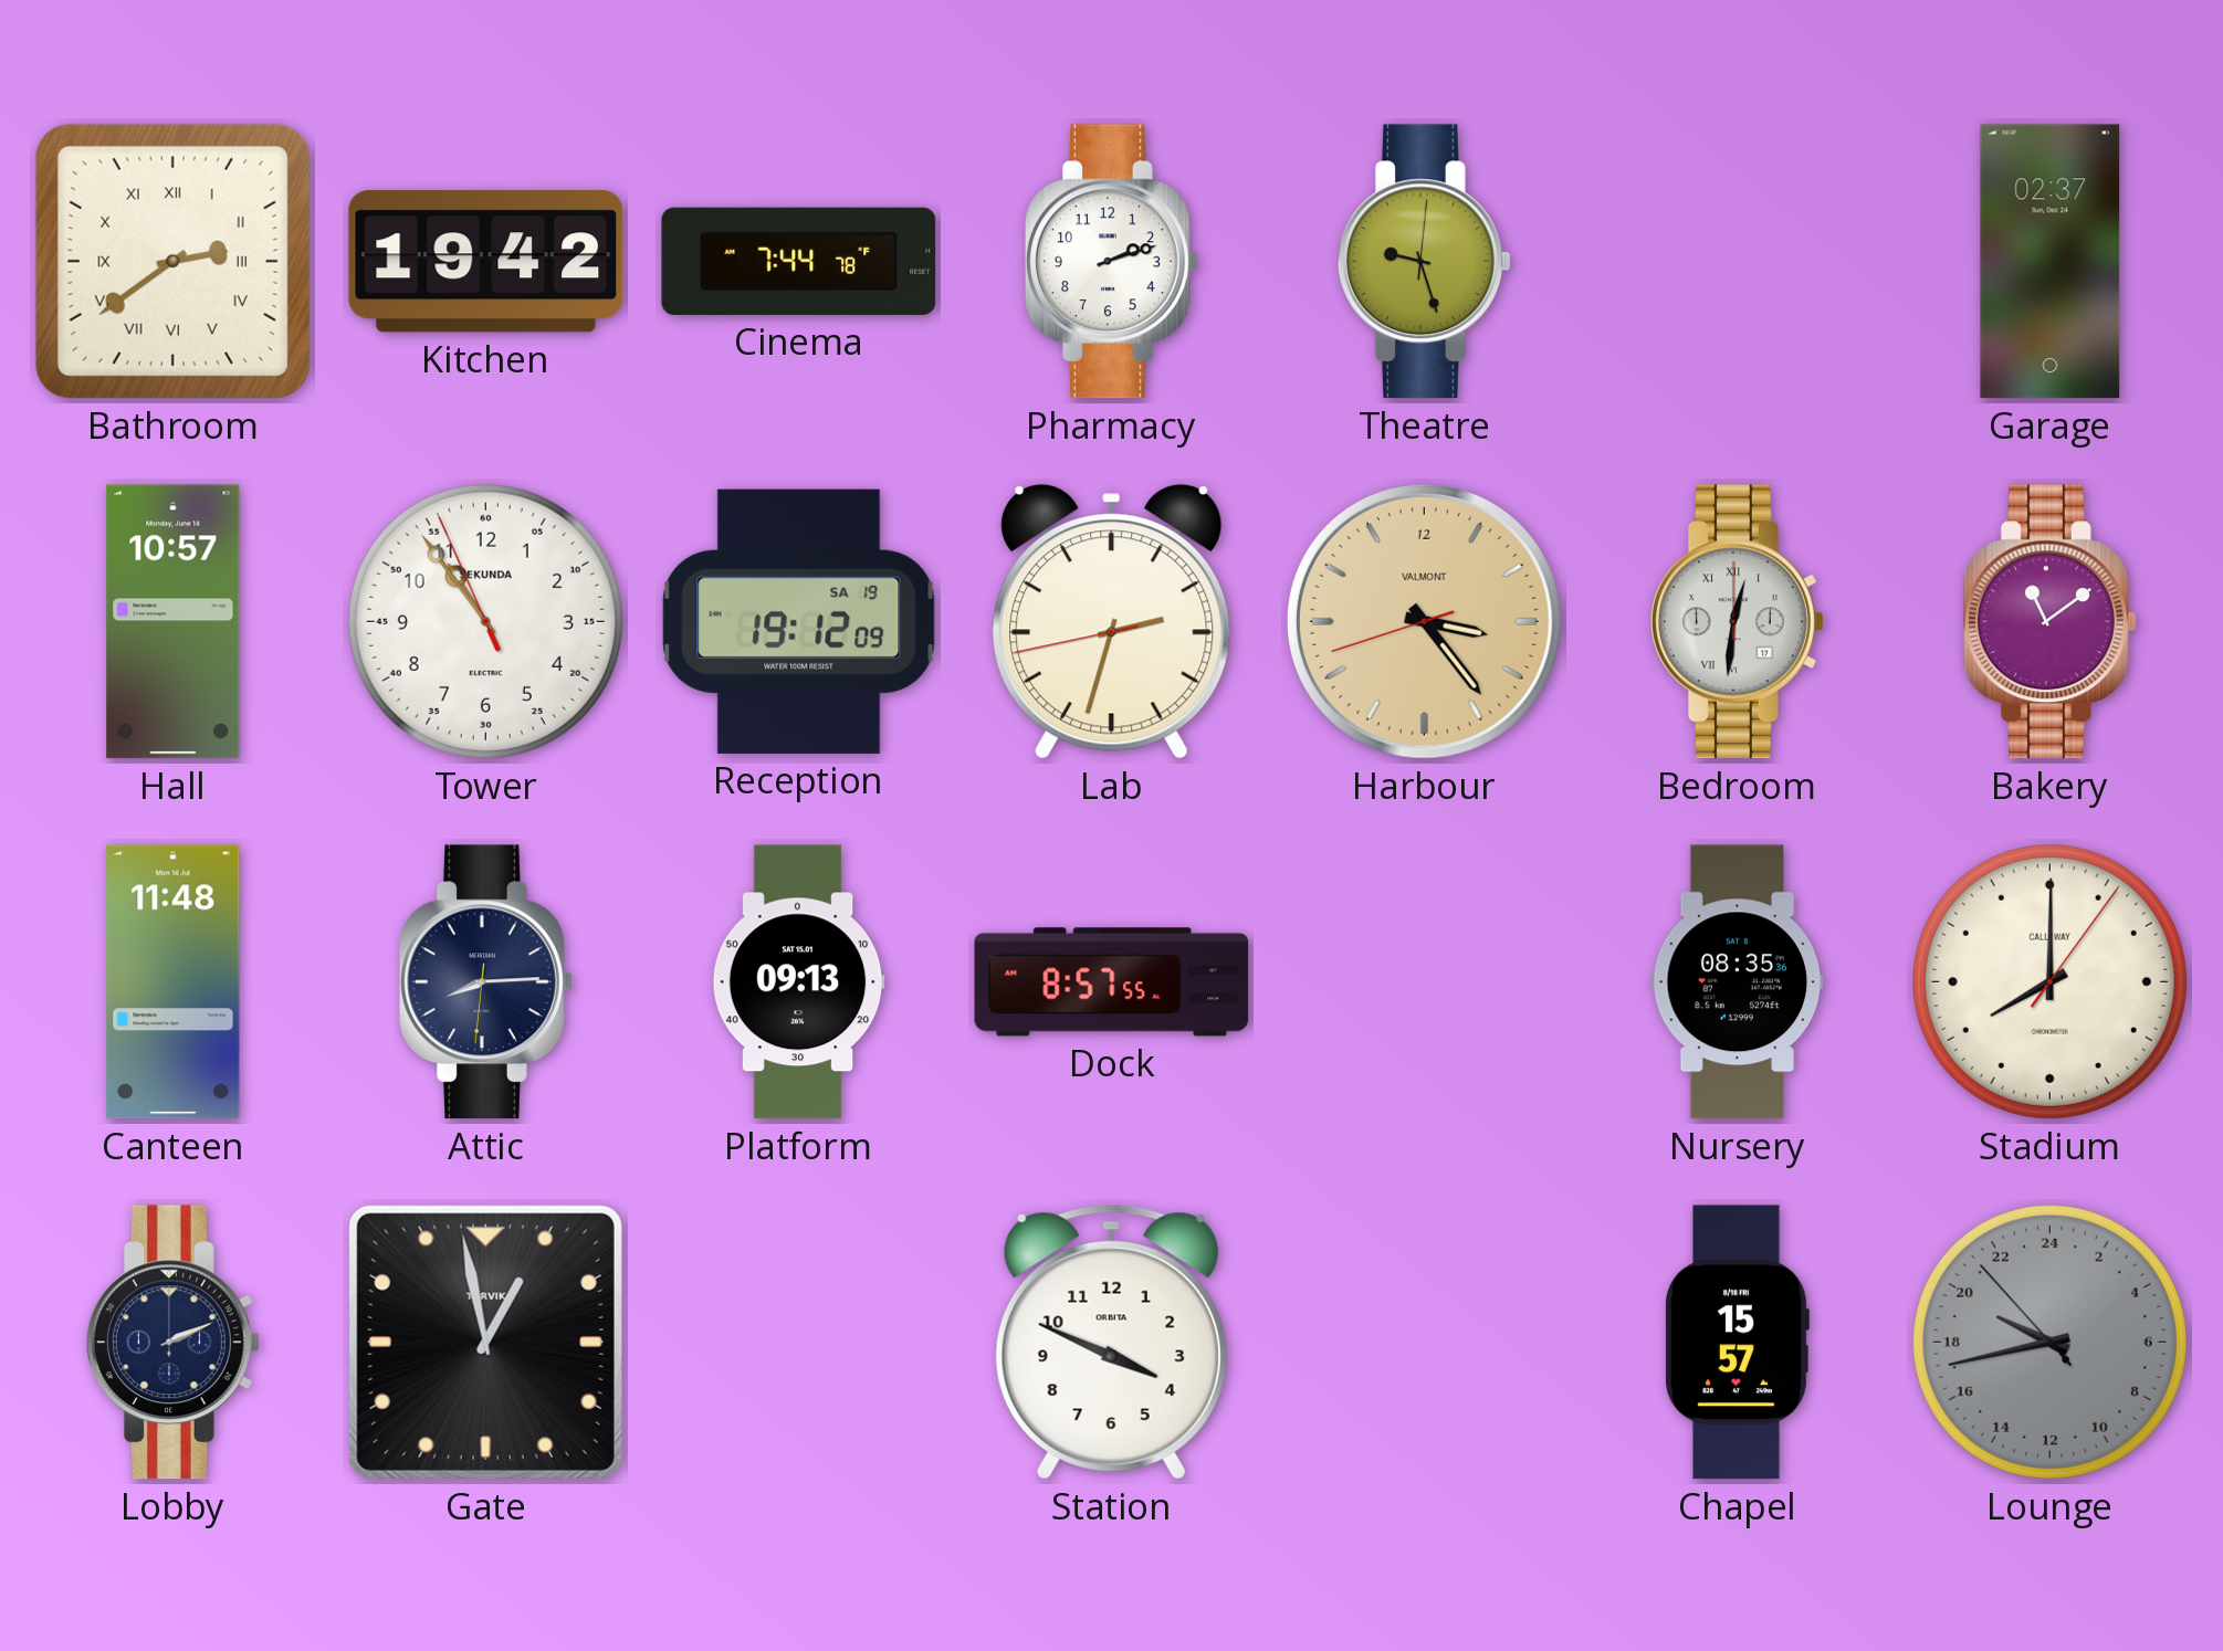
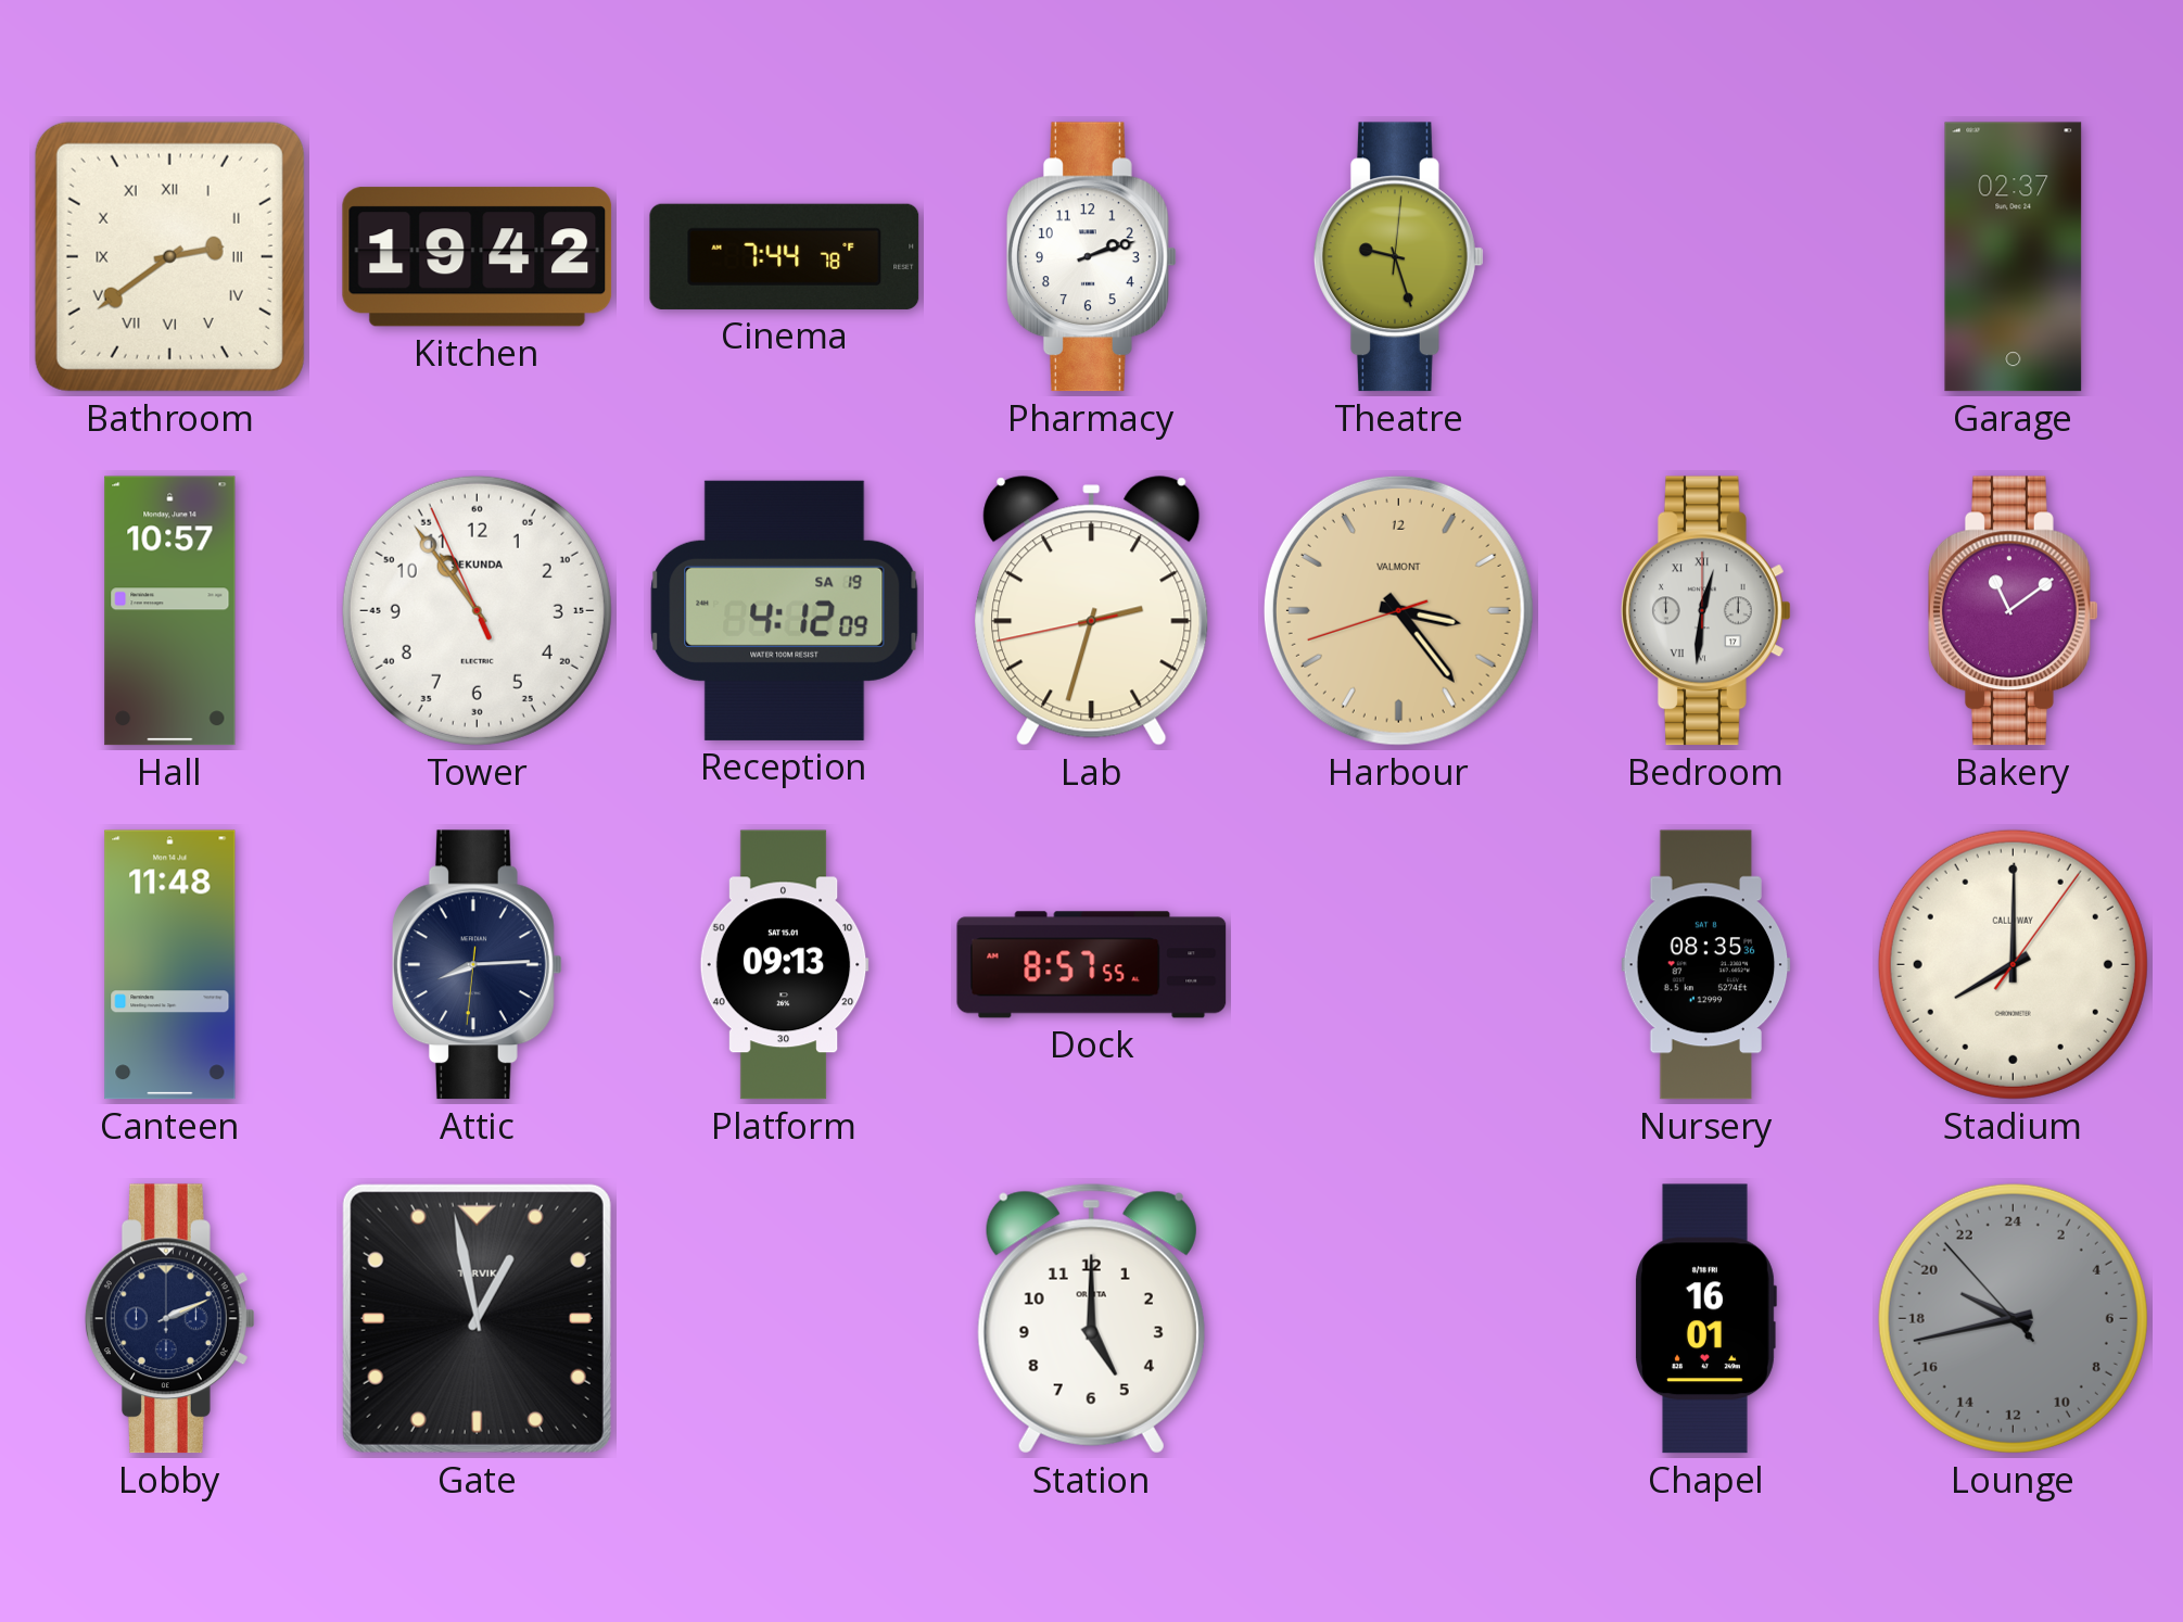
Reception: 19:12 -> 4:12
Station: 3:49 -> 5:00
Chapel: 15:57 -> 16:01
